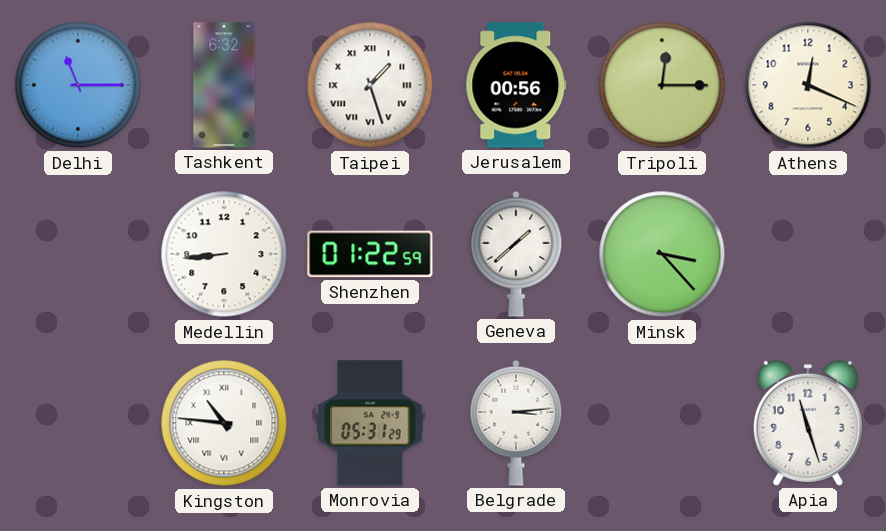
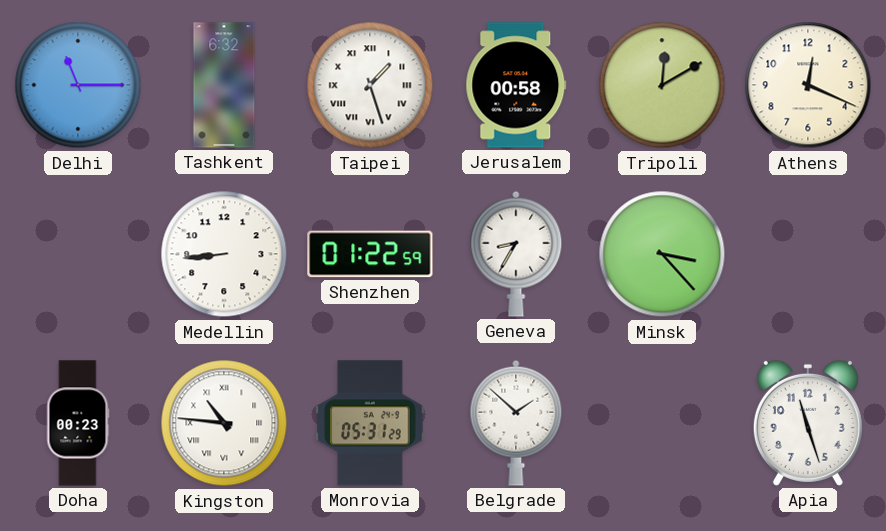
Jerusalem: 00:56 -> 00:58
Tripoli: 12:15 -> 12:10
Geneva: 1:38 -> 8:35
Doha: none -> 00:23
Belgrade: 3:14 -> 1:52
